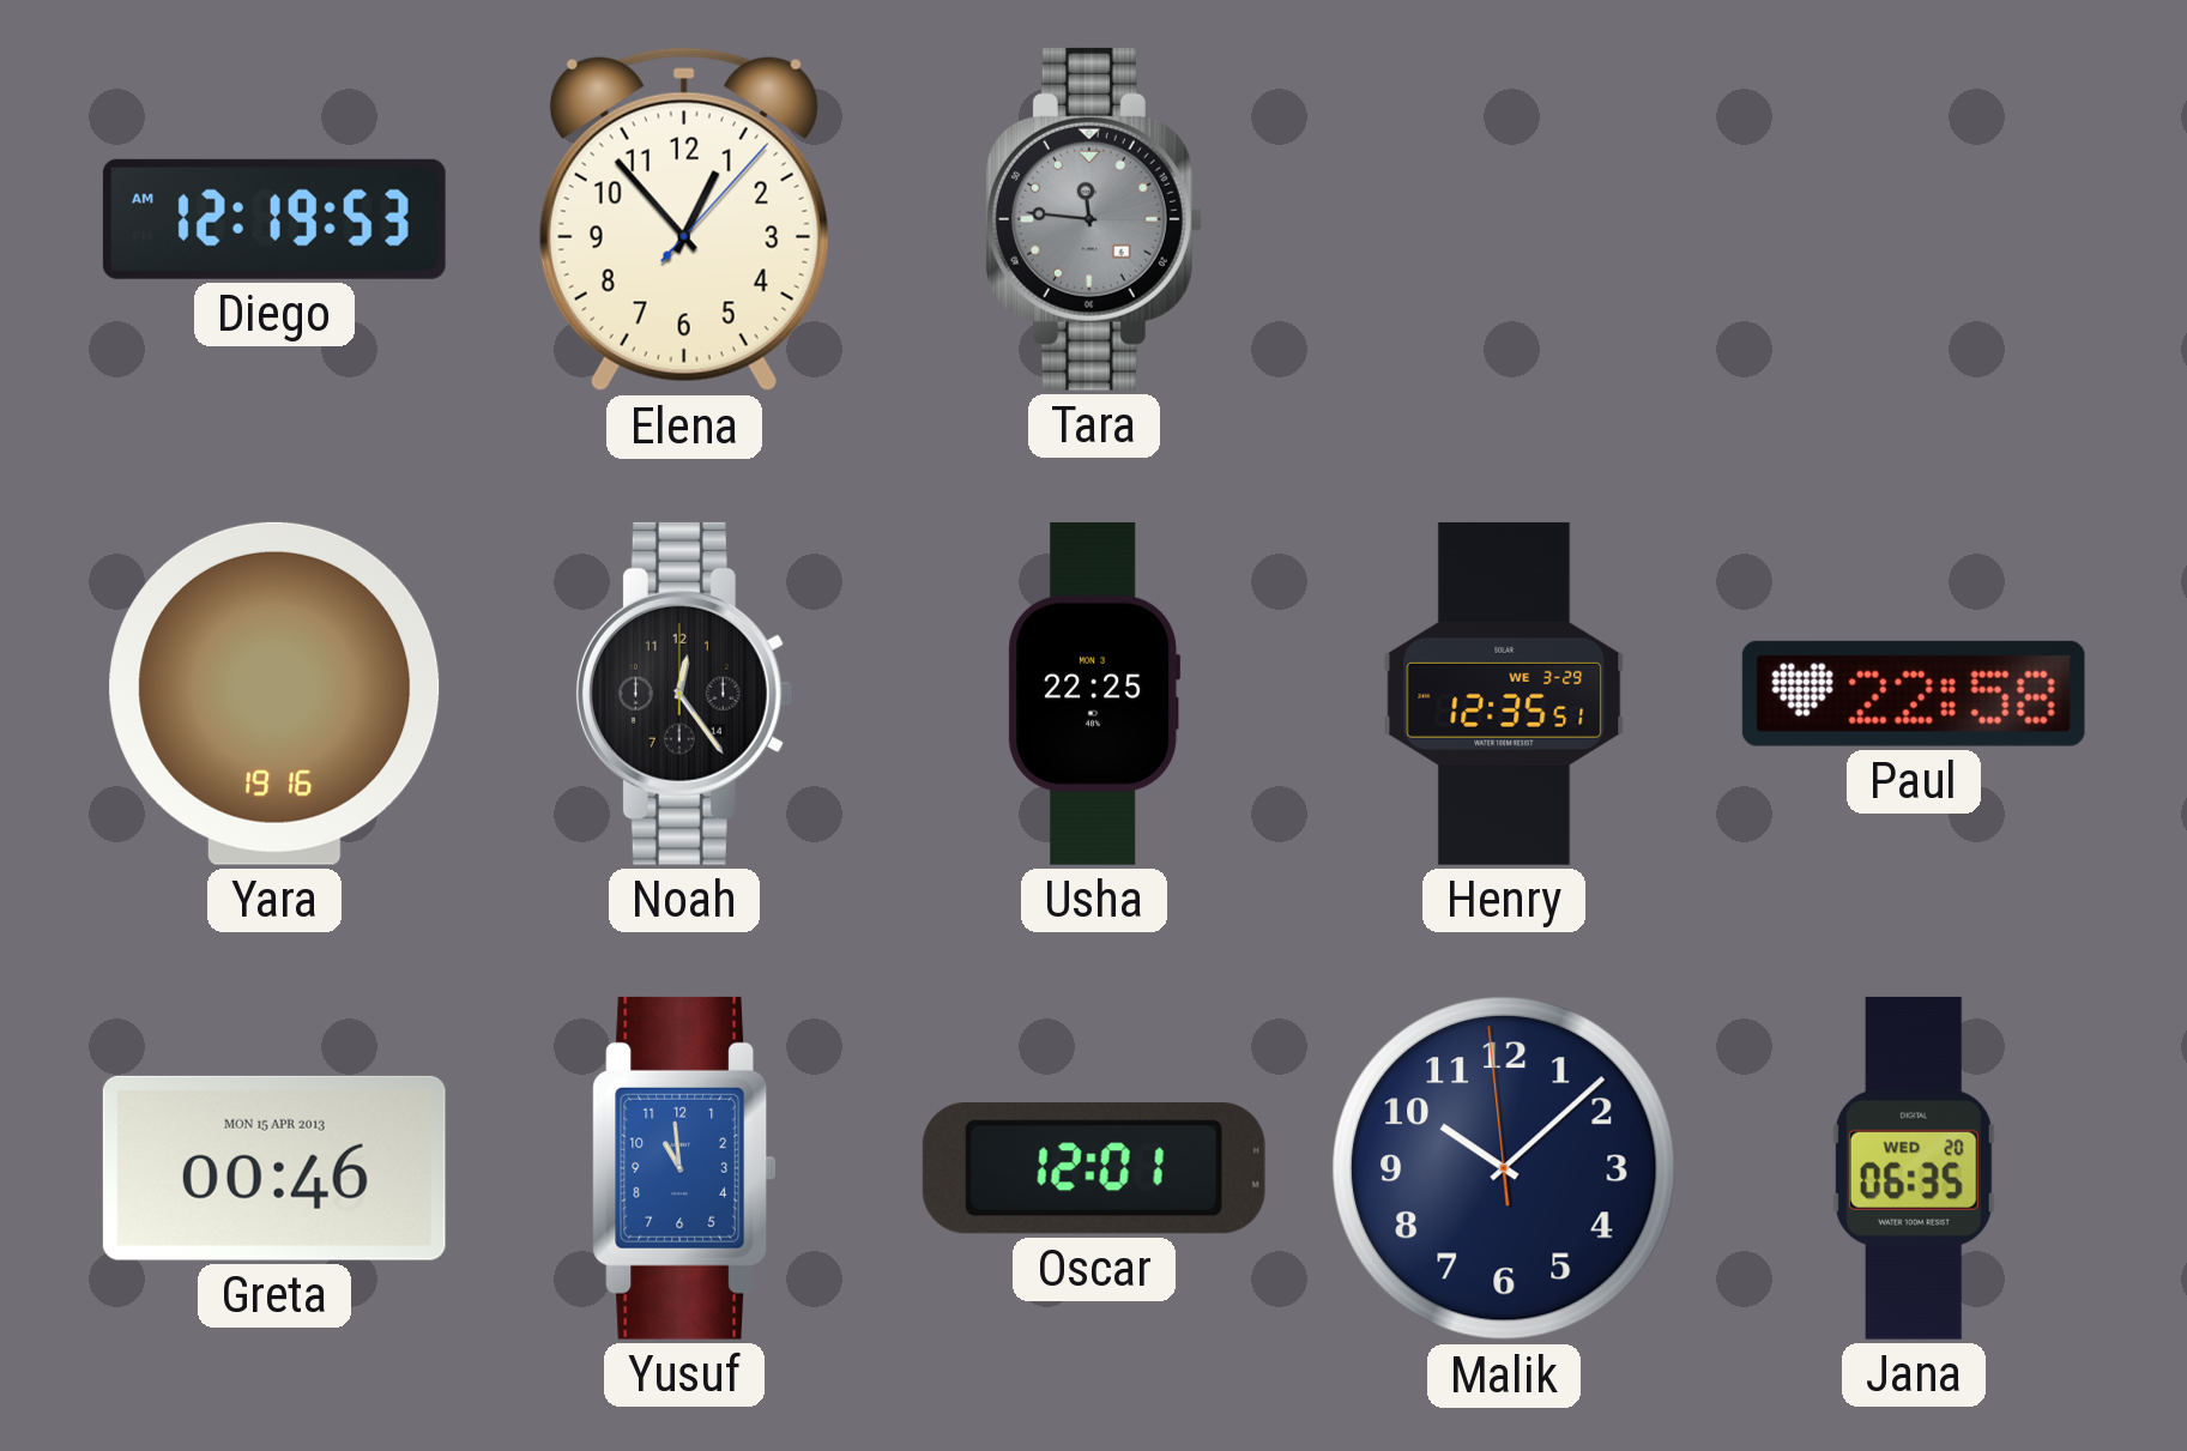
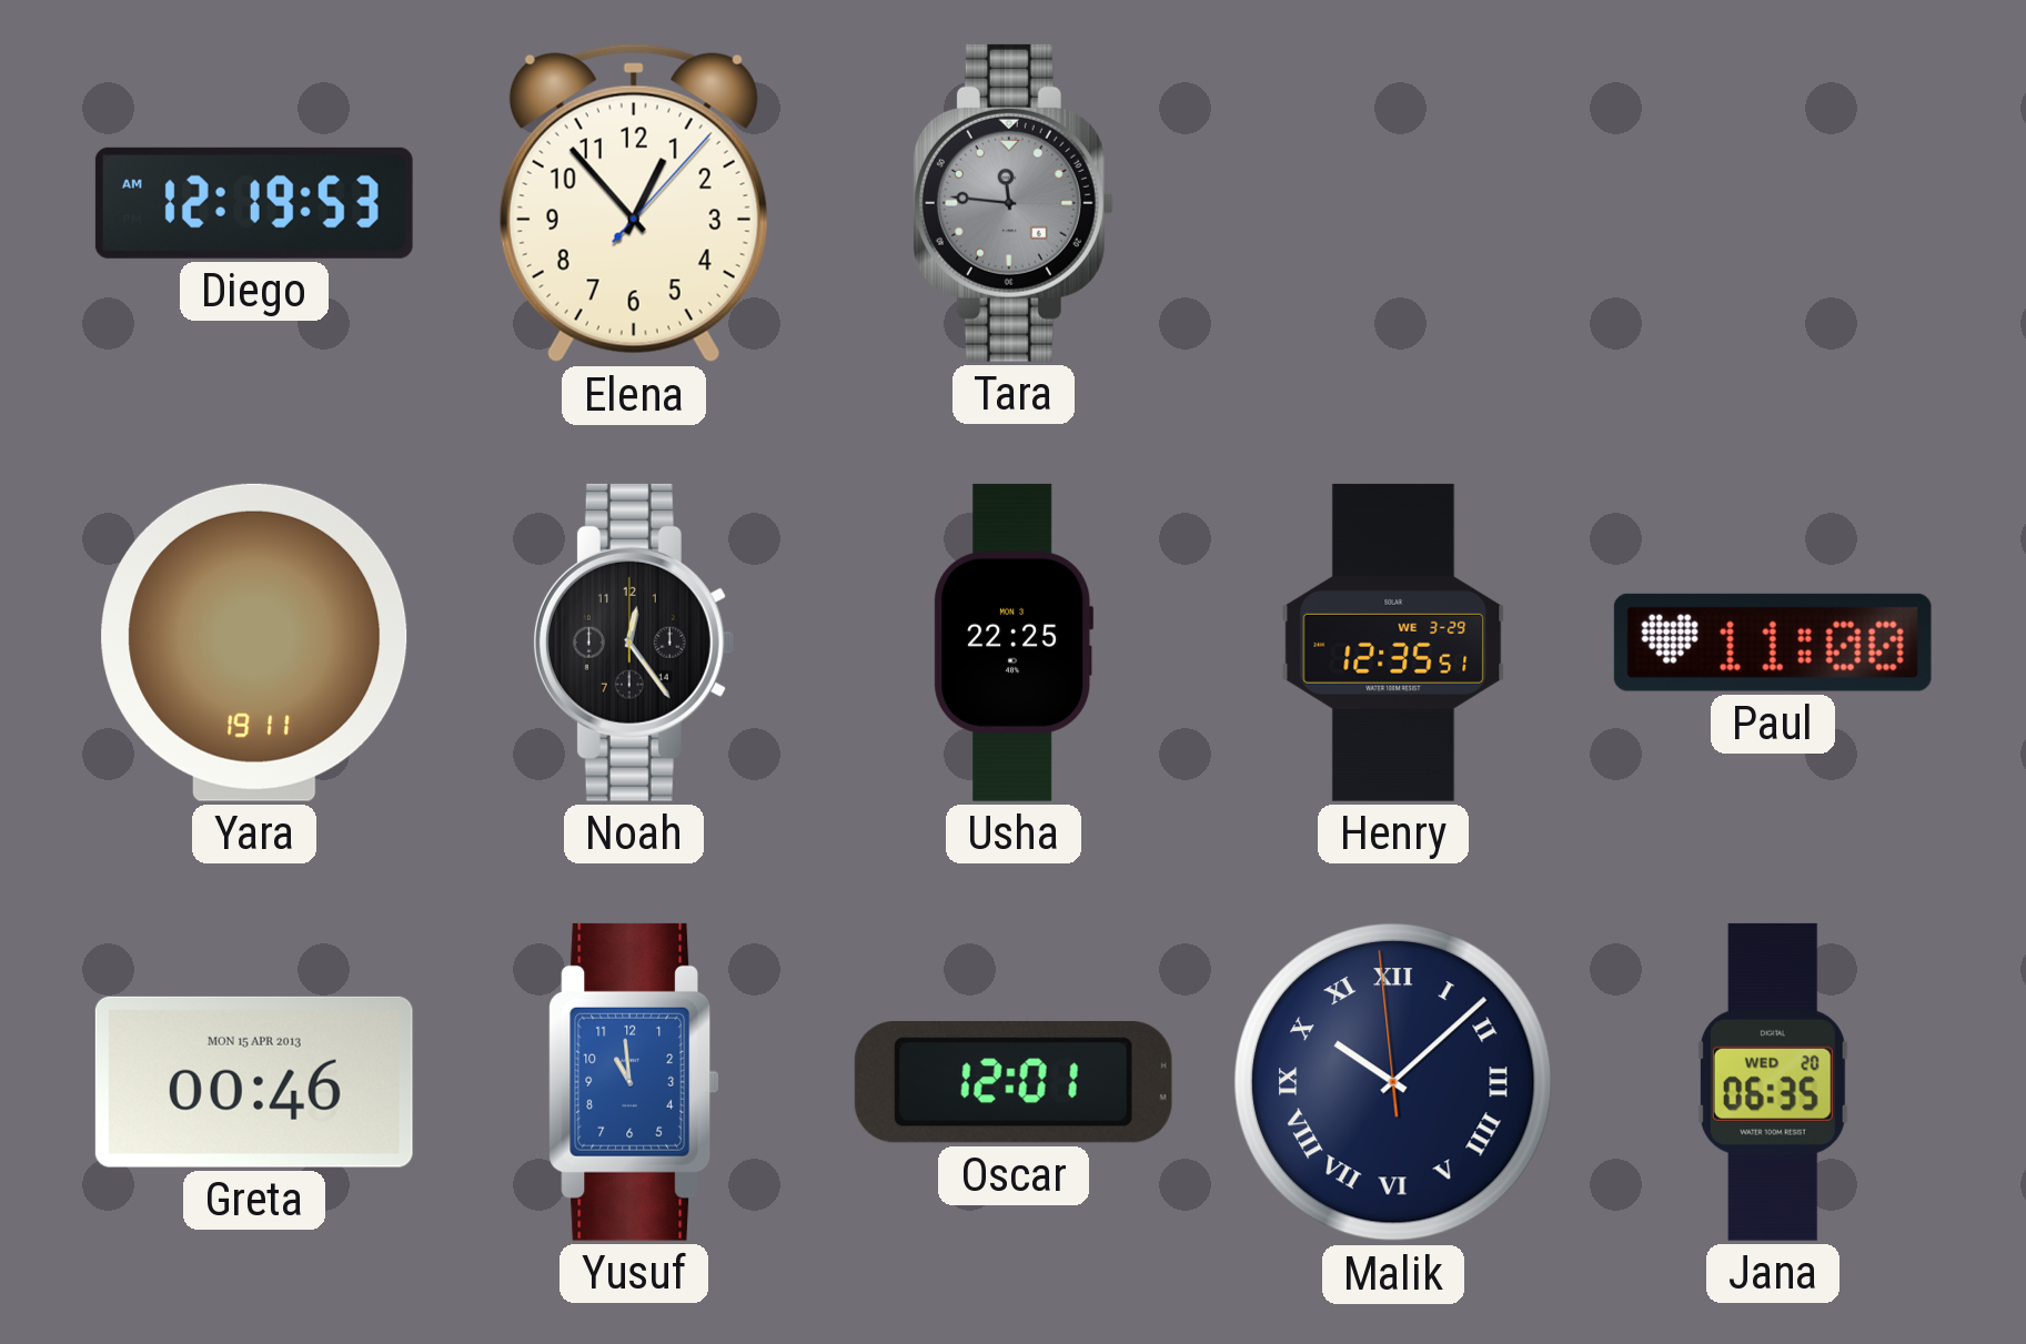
Yara: 19:16 -> 19:11
Paul: 22:58 -> 11:00
Malik numerals: Arabic -> Roman
